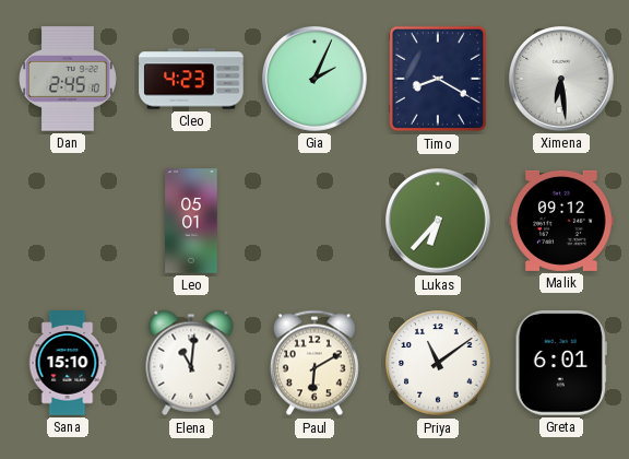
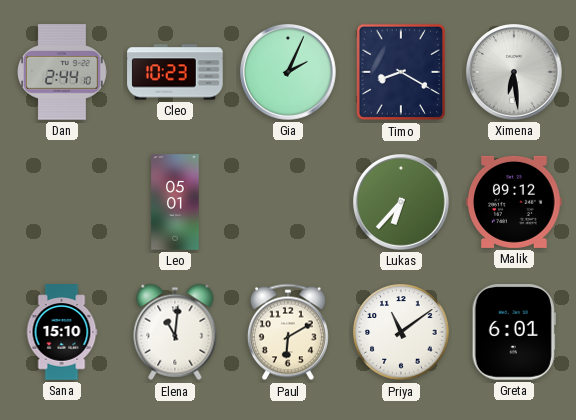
Dan: 2:45 -> 2:44
Cleo: 4:23 -> 10:23
